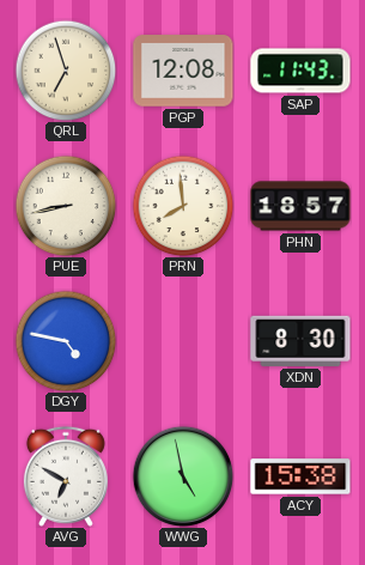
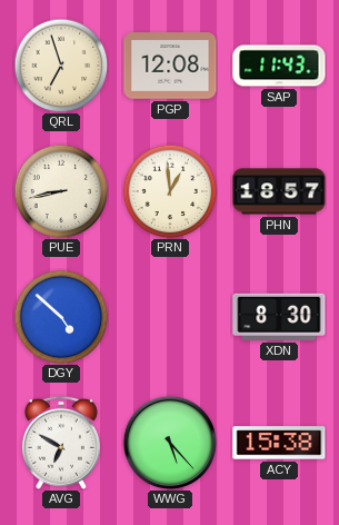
PRN: 7:59 -> 12:59
DGY: 4:47 -> 4:52
WWG: 4:58 -> 5:23
